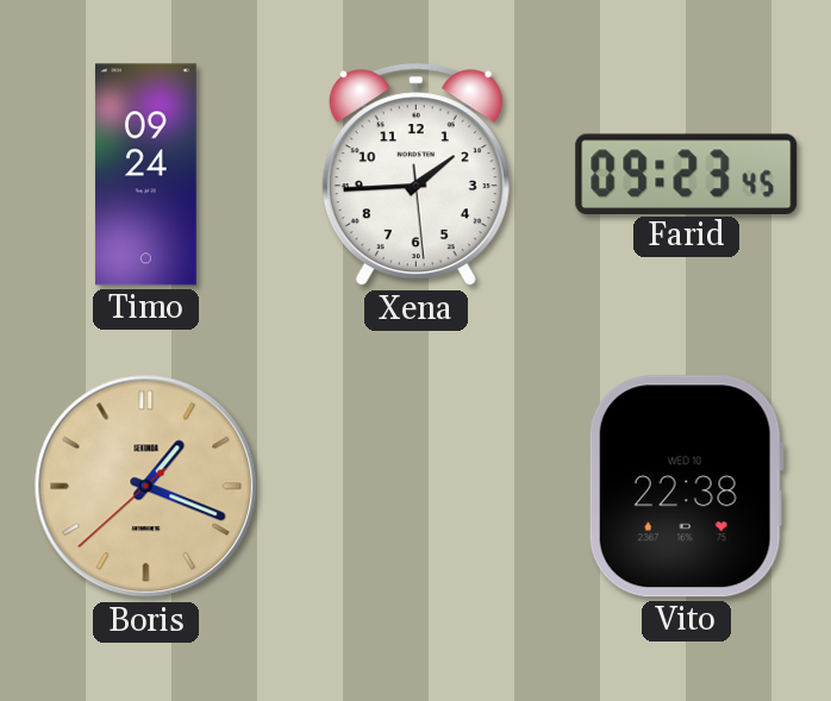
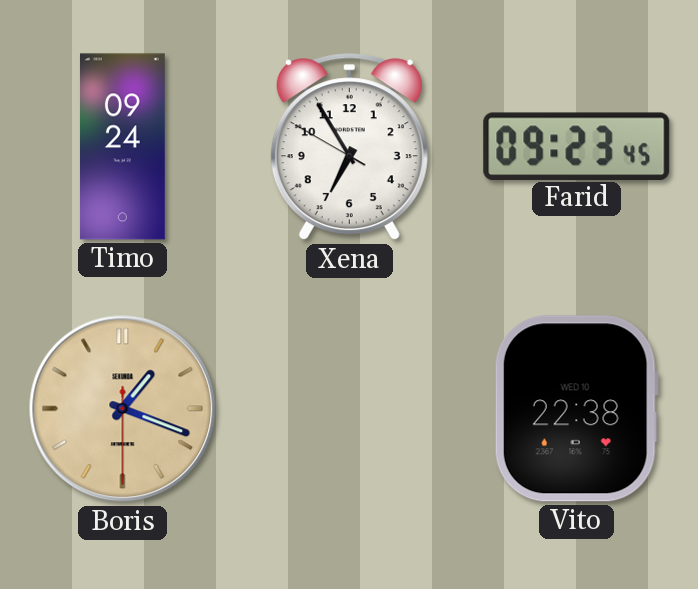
Xena: 1:44 -> 6:54
Boris: 1:18:38 -> 1:18:30
